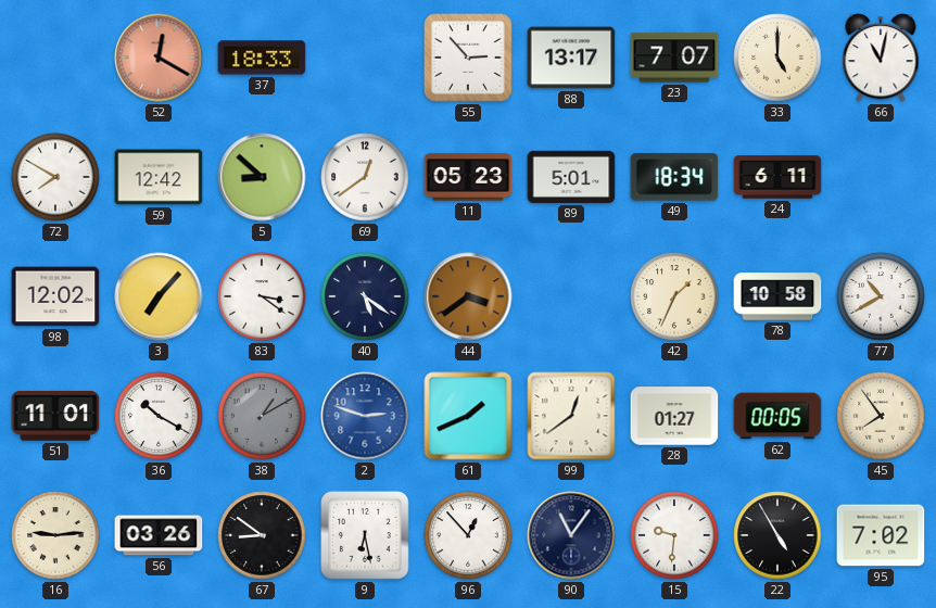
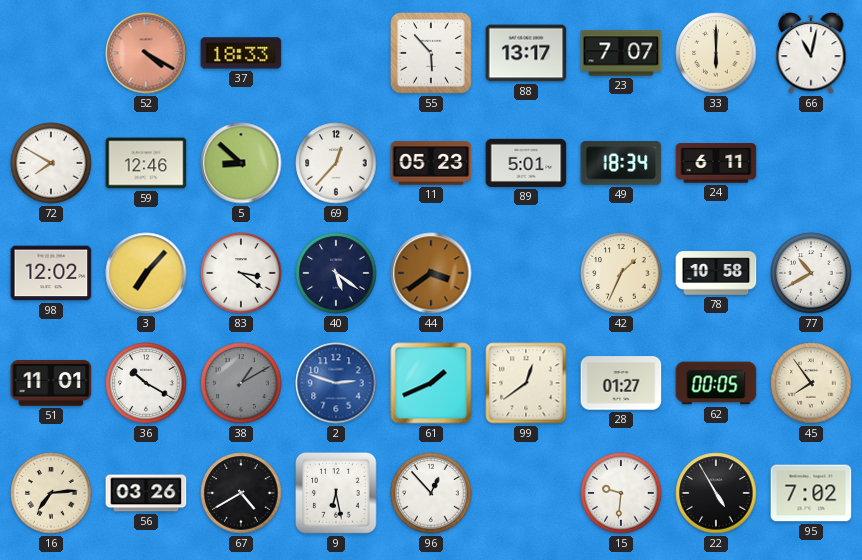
52: 12:20 -> 4:20
55: 2:53 -> 5:53
33: 5:00 -> 6:00
59: 12:42 -> 12:46
69: 12:39 -> 12:37
16: 9:14 -> 7:14
67: 8:51 -> 4:40
90: 11:06 -> none
